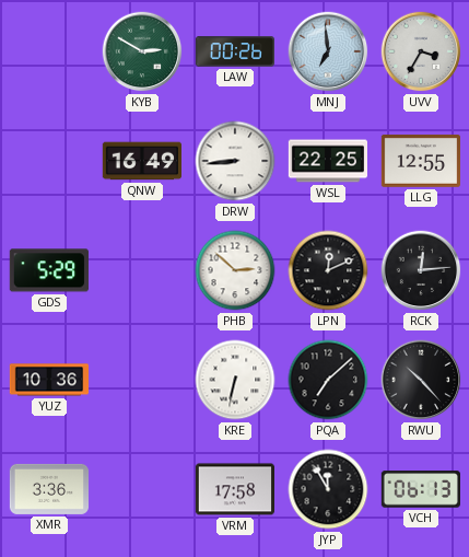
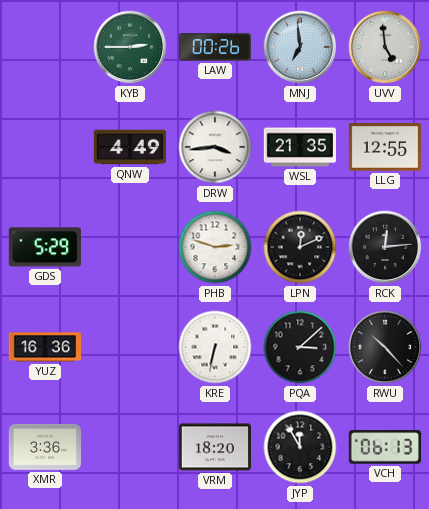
KYB: 2:50 -> 2:45
UVV: 3:35 -> 4:59
QNW: 16:49 -> 4:49
DRW: 8:44 -> 3:44
WSL: 22:25 -> 21:35
PHB: 2:52 -> 2:48
YUZ: 10:36 -> 16:36
PQA: 7:08 -> 3:08
VRM: 17:58 -> 18:20
